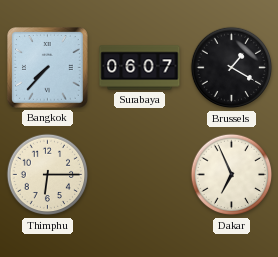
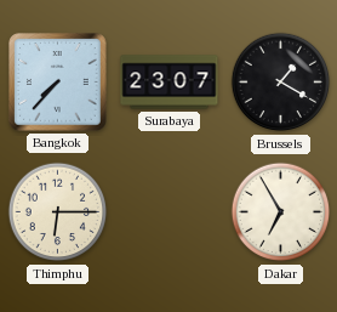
Surabaya: 06:07 -> 23:07
Dakar: 6:56 -> 6:55
